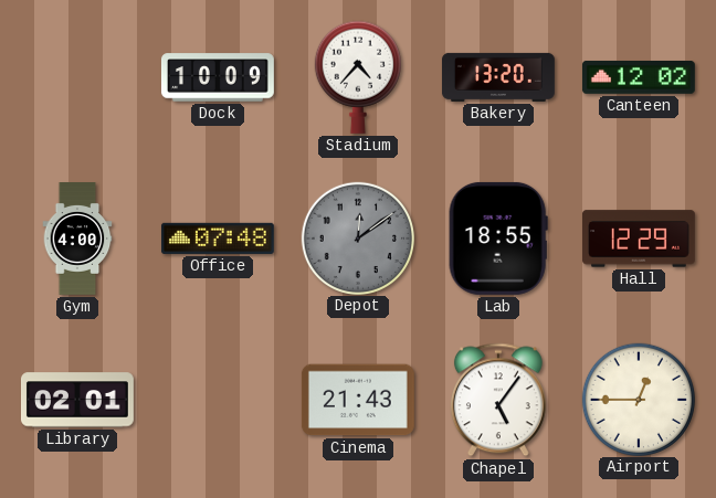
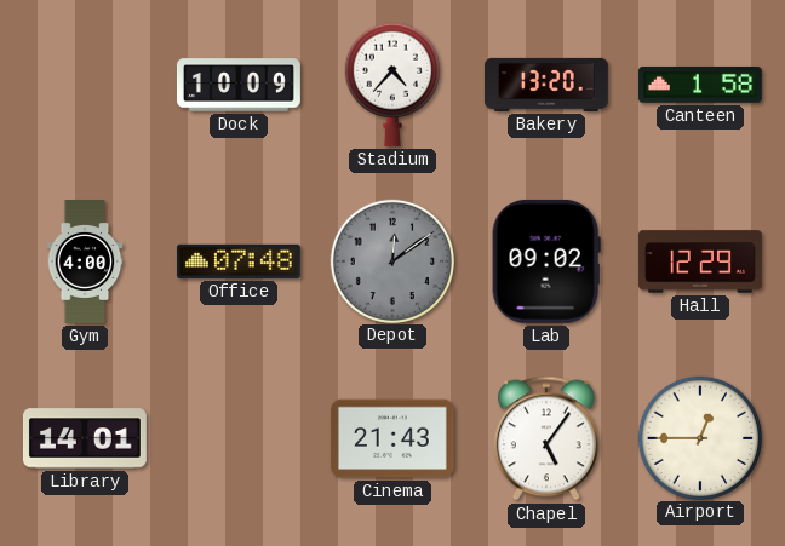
Canteen: 12:02 -> 1:58
Lab: 18:55 -> 09:02
Library: 02:01 -> 14:01
